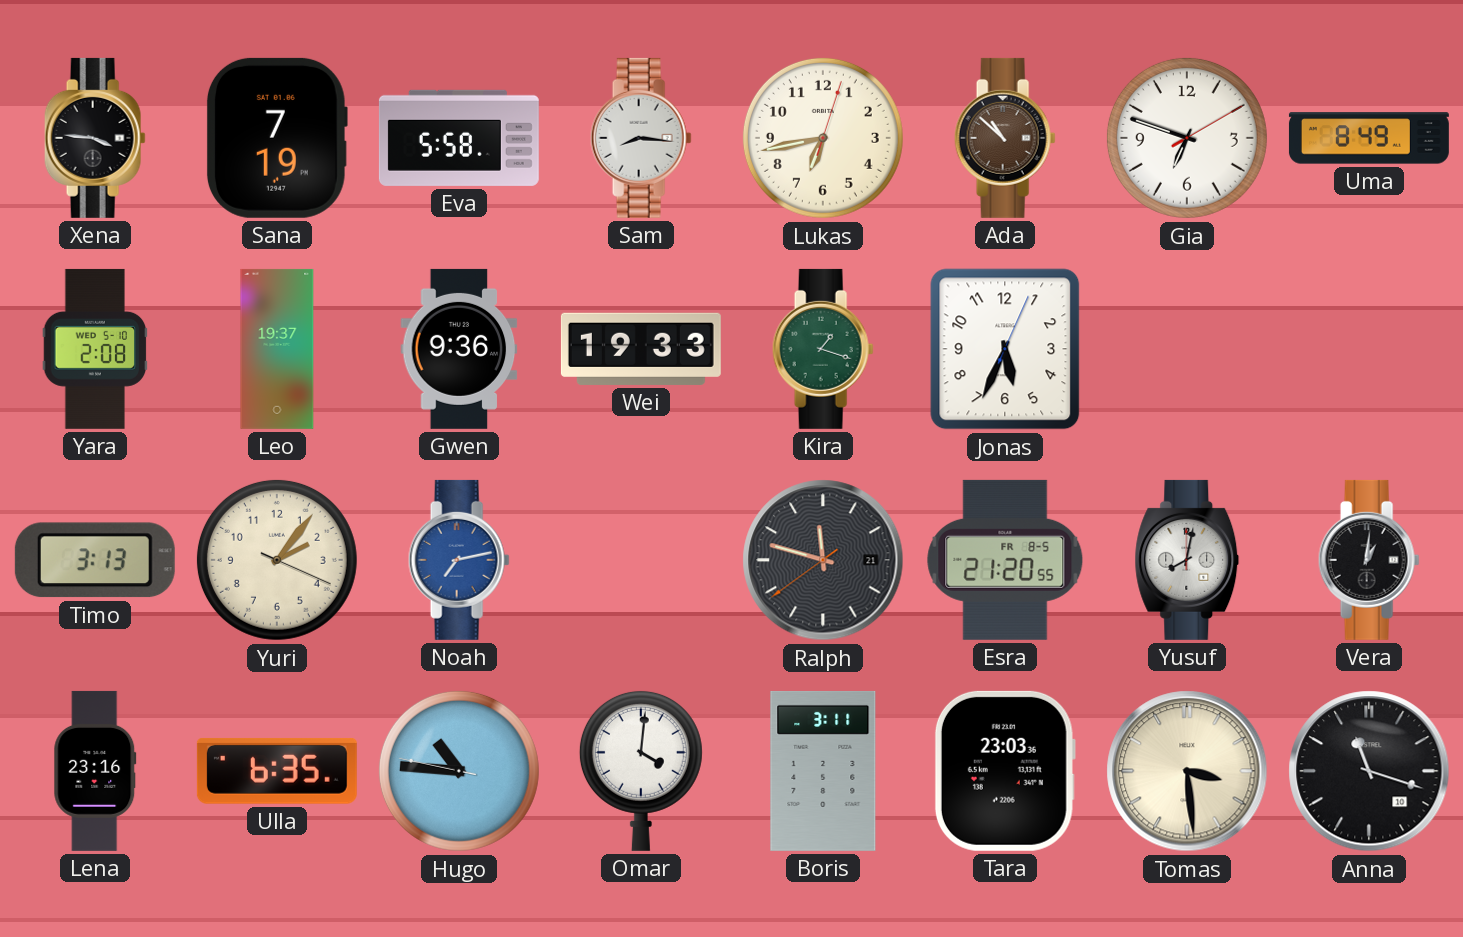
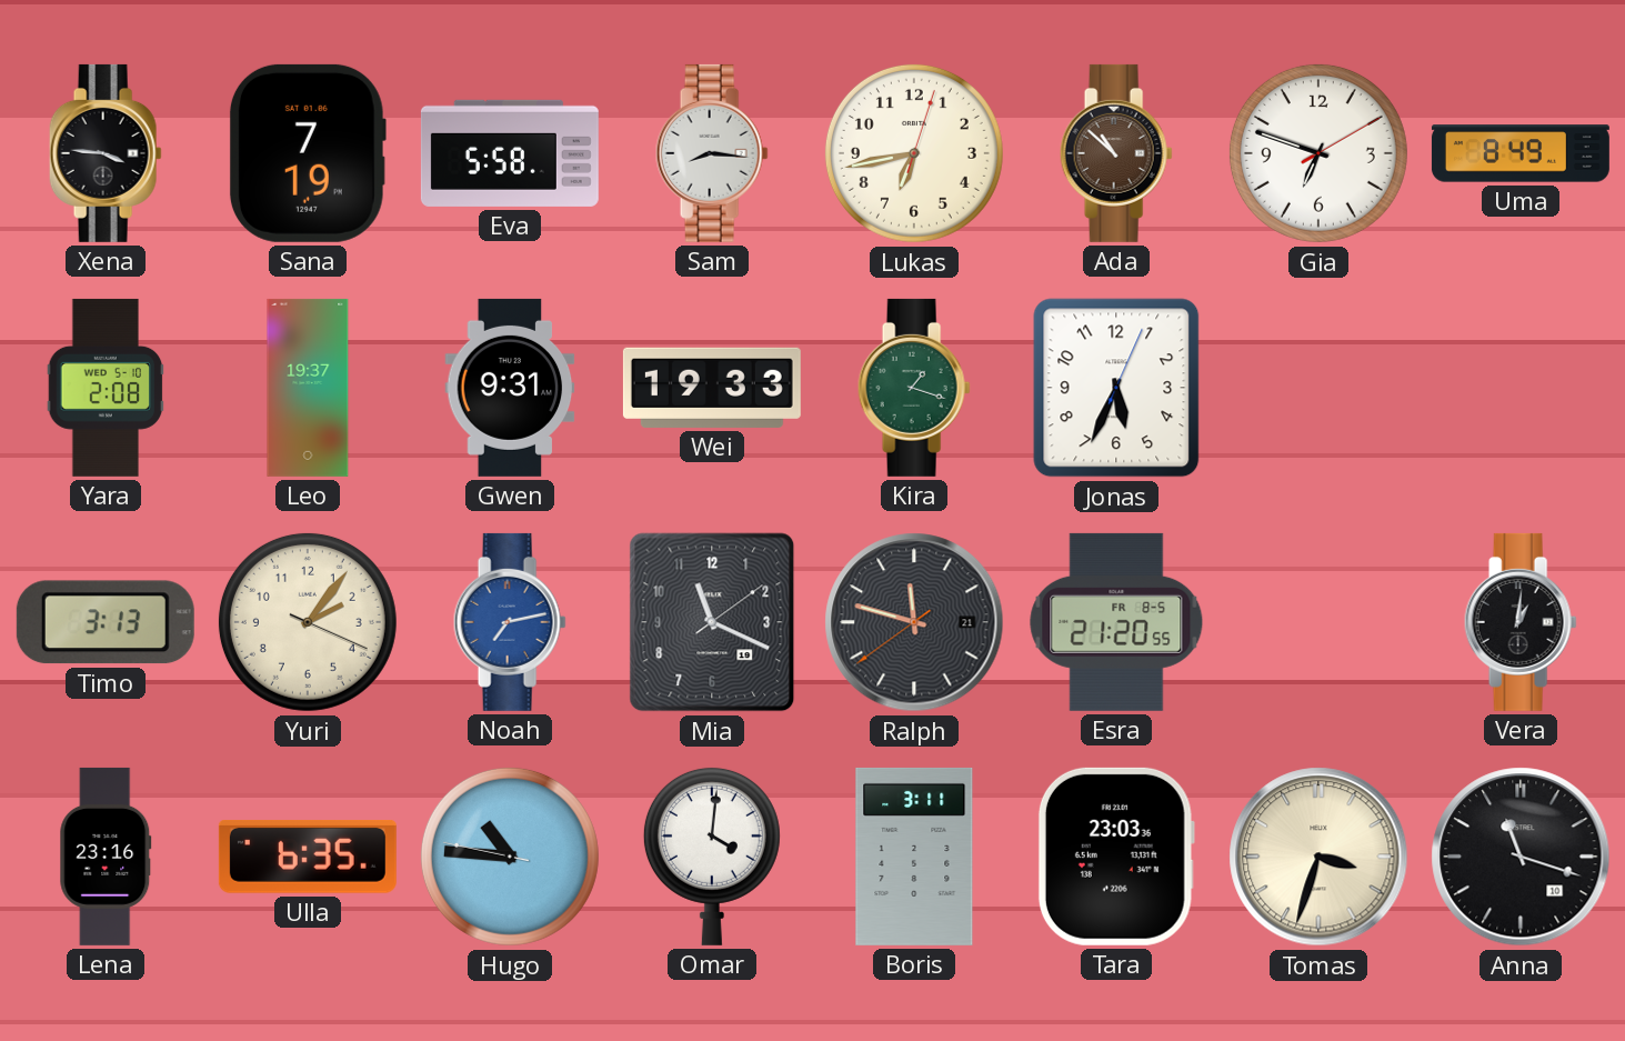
Gwen: 9:36 -> 9:31
Mia: none -> 11:19
Yusuf: 8:02 -> none
Tomas: 3:29 -> 3:33
